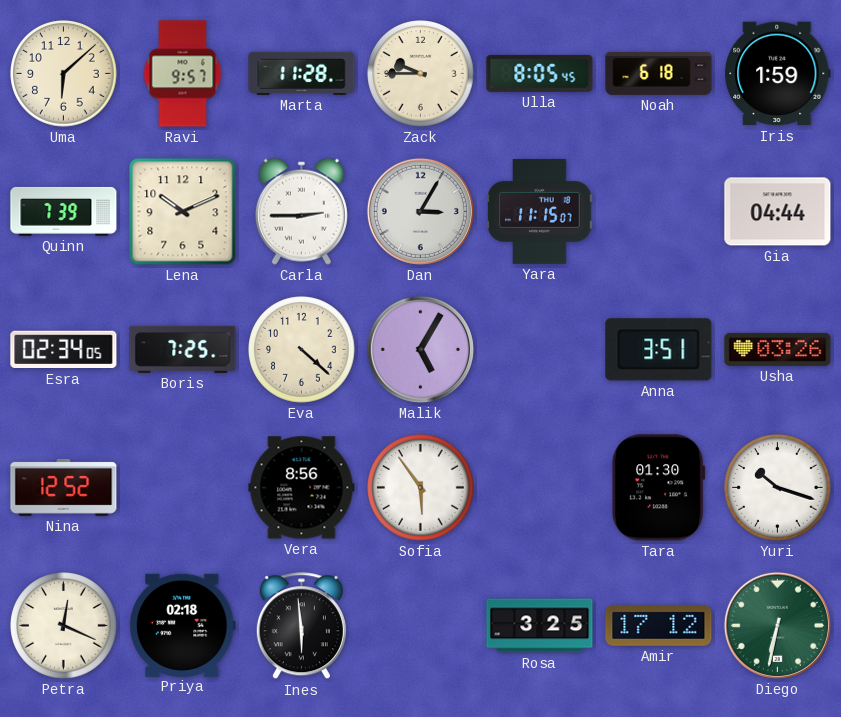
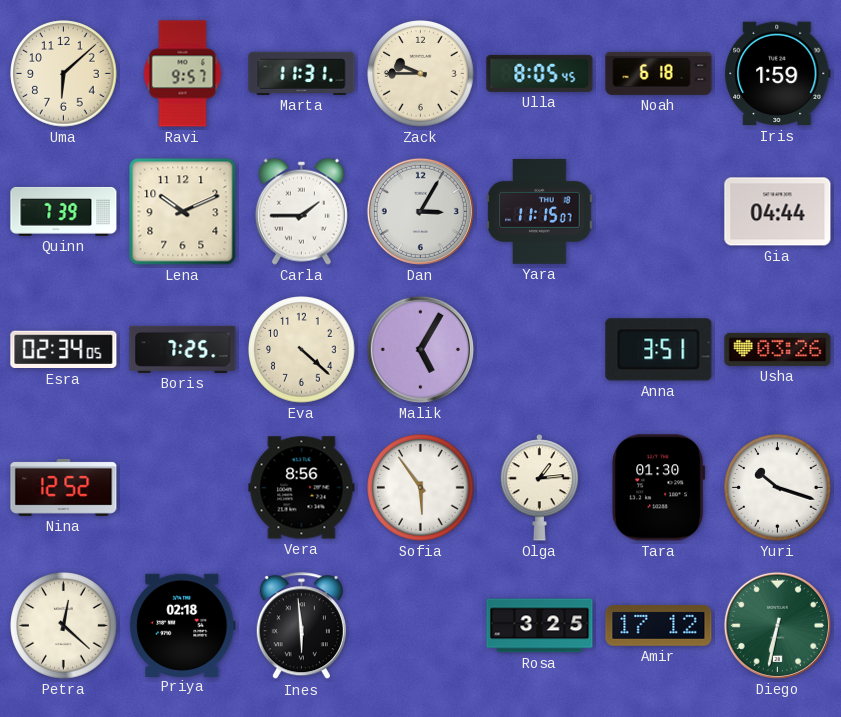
Marta: 11:28 -> 11:31
Carla: 2:45 -> 1:45
Olga: none -> 1:14
Petra: 12:19 -> 12:22
